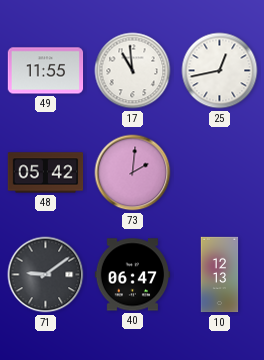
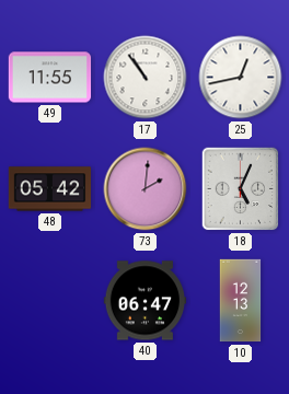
17: 10:59 -> 10:54
18: none -> 5:04
71: 9:09 -> none
